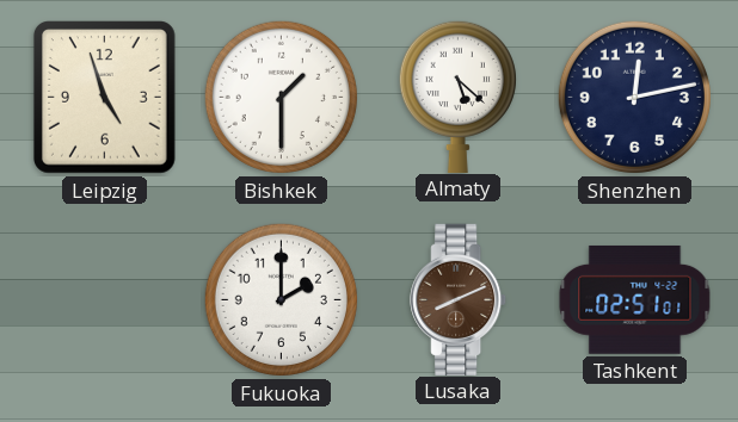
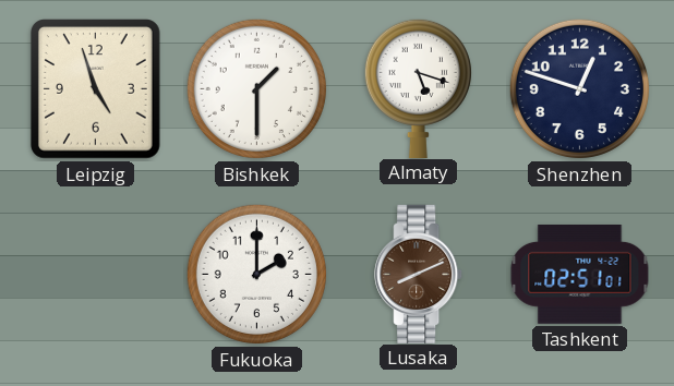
Almaty: 5:22 -> 5:18
Shenzhen: 12:13 -> 12:48
